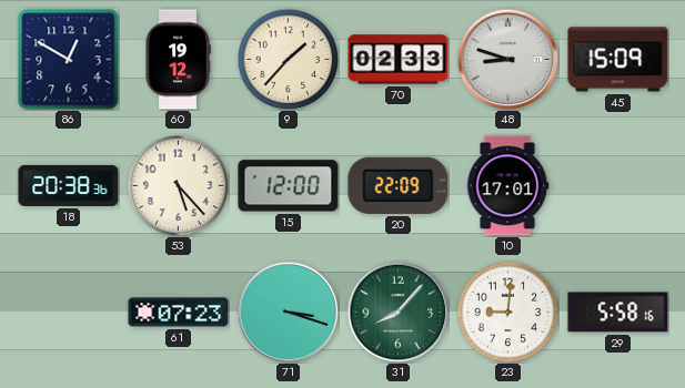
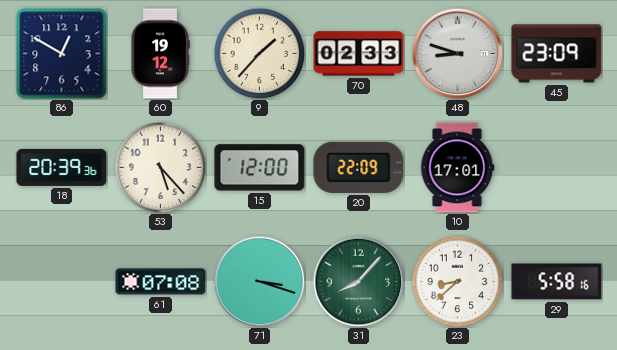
45: 15:09 -> 23:09
18: 20:38 -> 20:39
61: 07:23 -> 07:08
23: 9:01 -> 8:38
